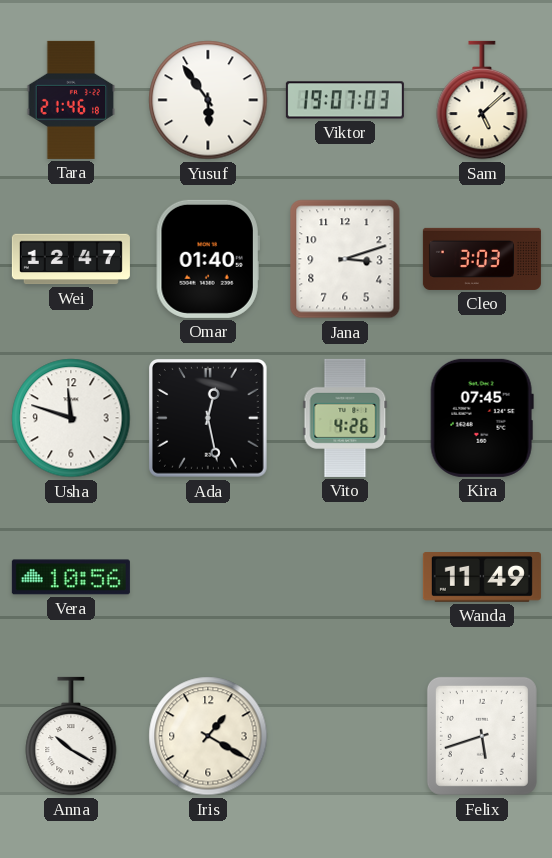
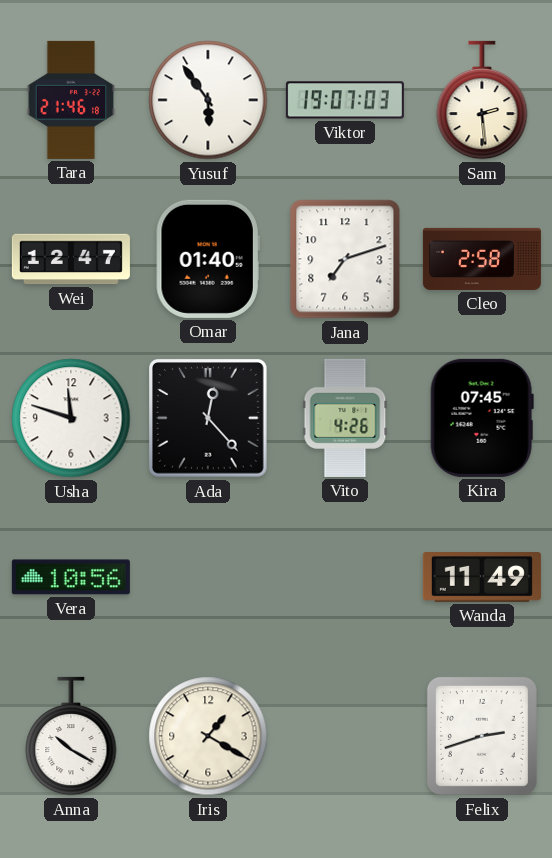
Sam: 5:08 -> 2:29
Jana: 3:12 -> 7:12
Cleo: 3:03 -> 2:58
Ada: 12:28 -> 12:23
Felix: 5:42 -> 2:42
